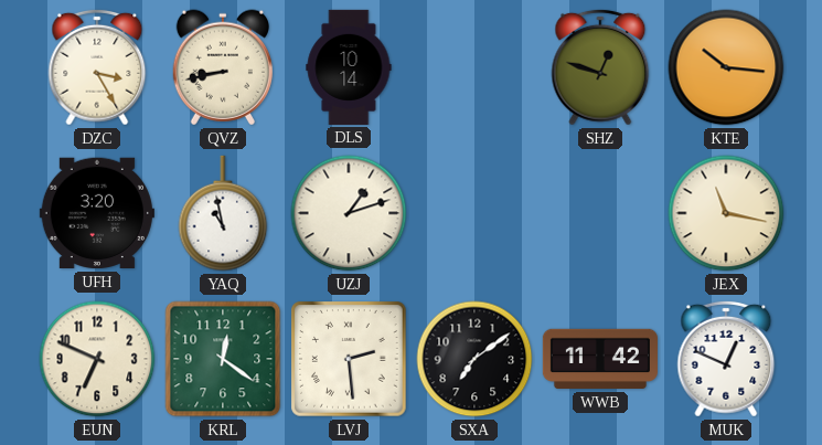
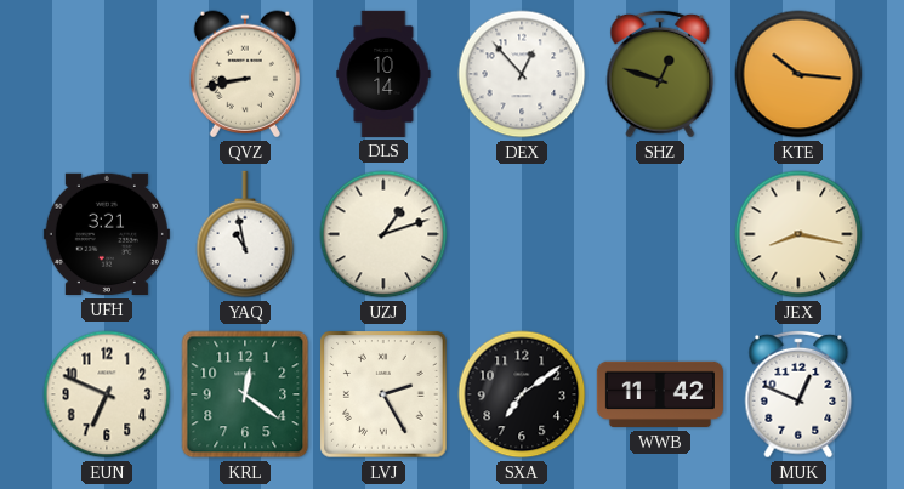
DZC: 3:25 -> none
DEX: none -> 12:53
UFH: 3:20 -> 3:21
JEX: 11:17 -> 8:17
LVJ: 2:29 -> 2:25
